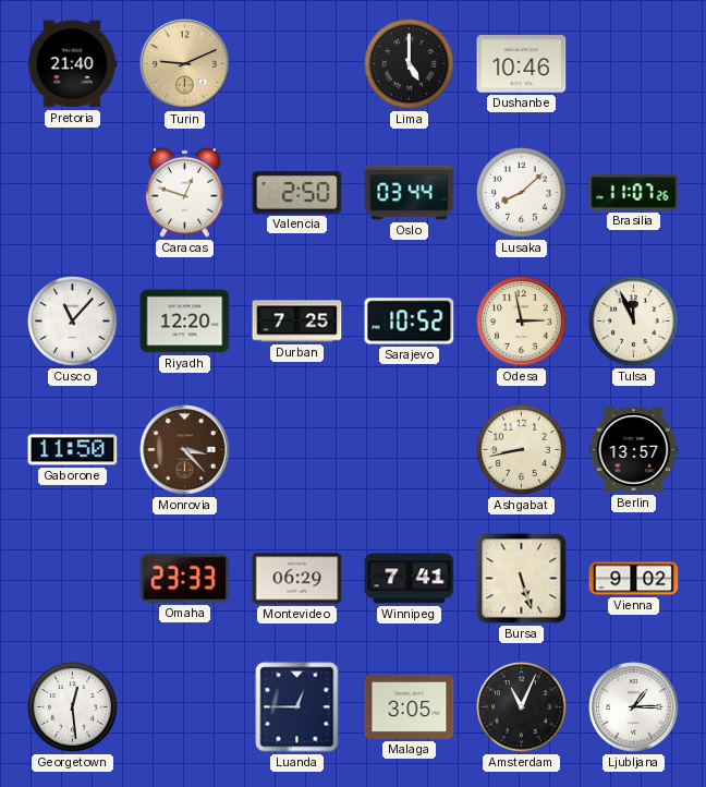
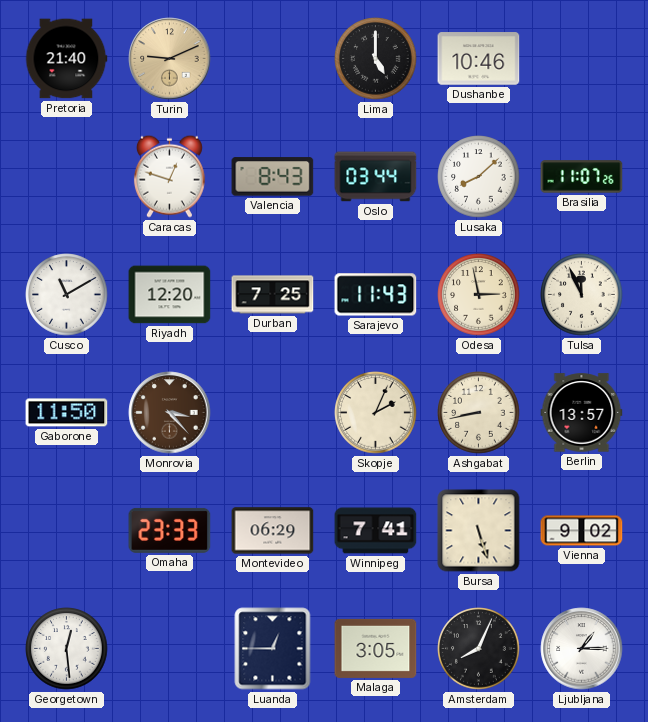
Valencia: 2:50 -> 8:43
Cusco: 11:07 -> 11:10
Sarajevo: 10:52 -> 11:43
Skopje: none -> 2:04
Amsterdam: 11:04 -> 8:04
